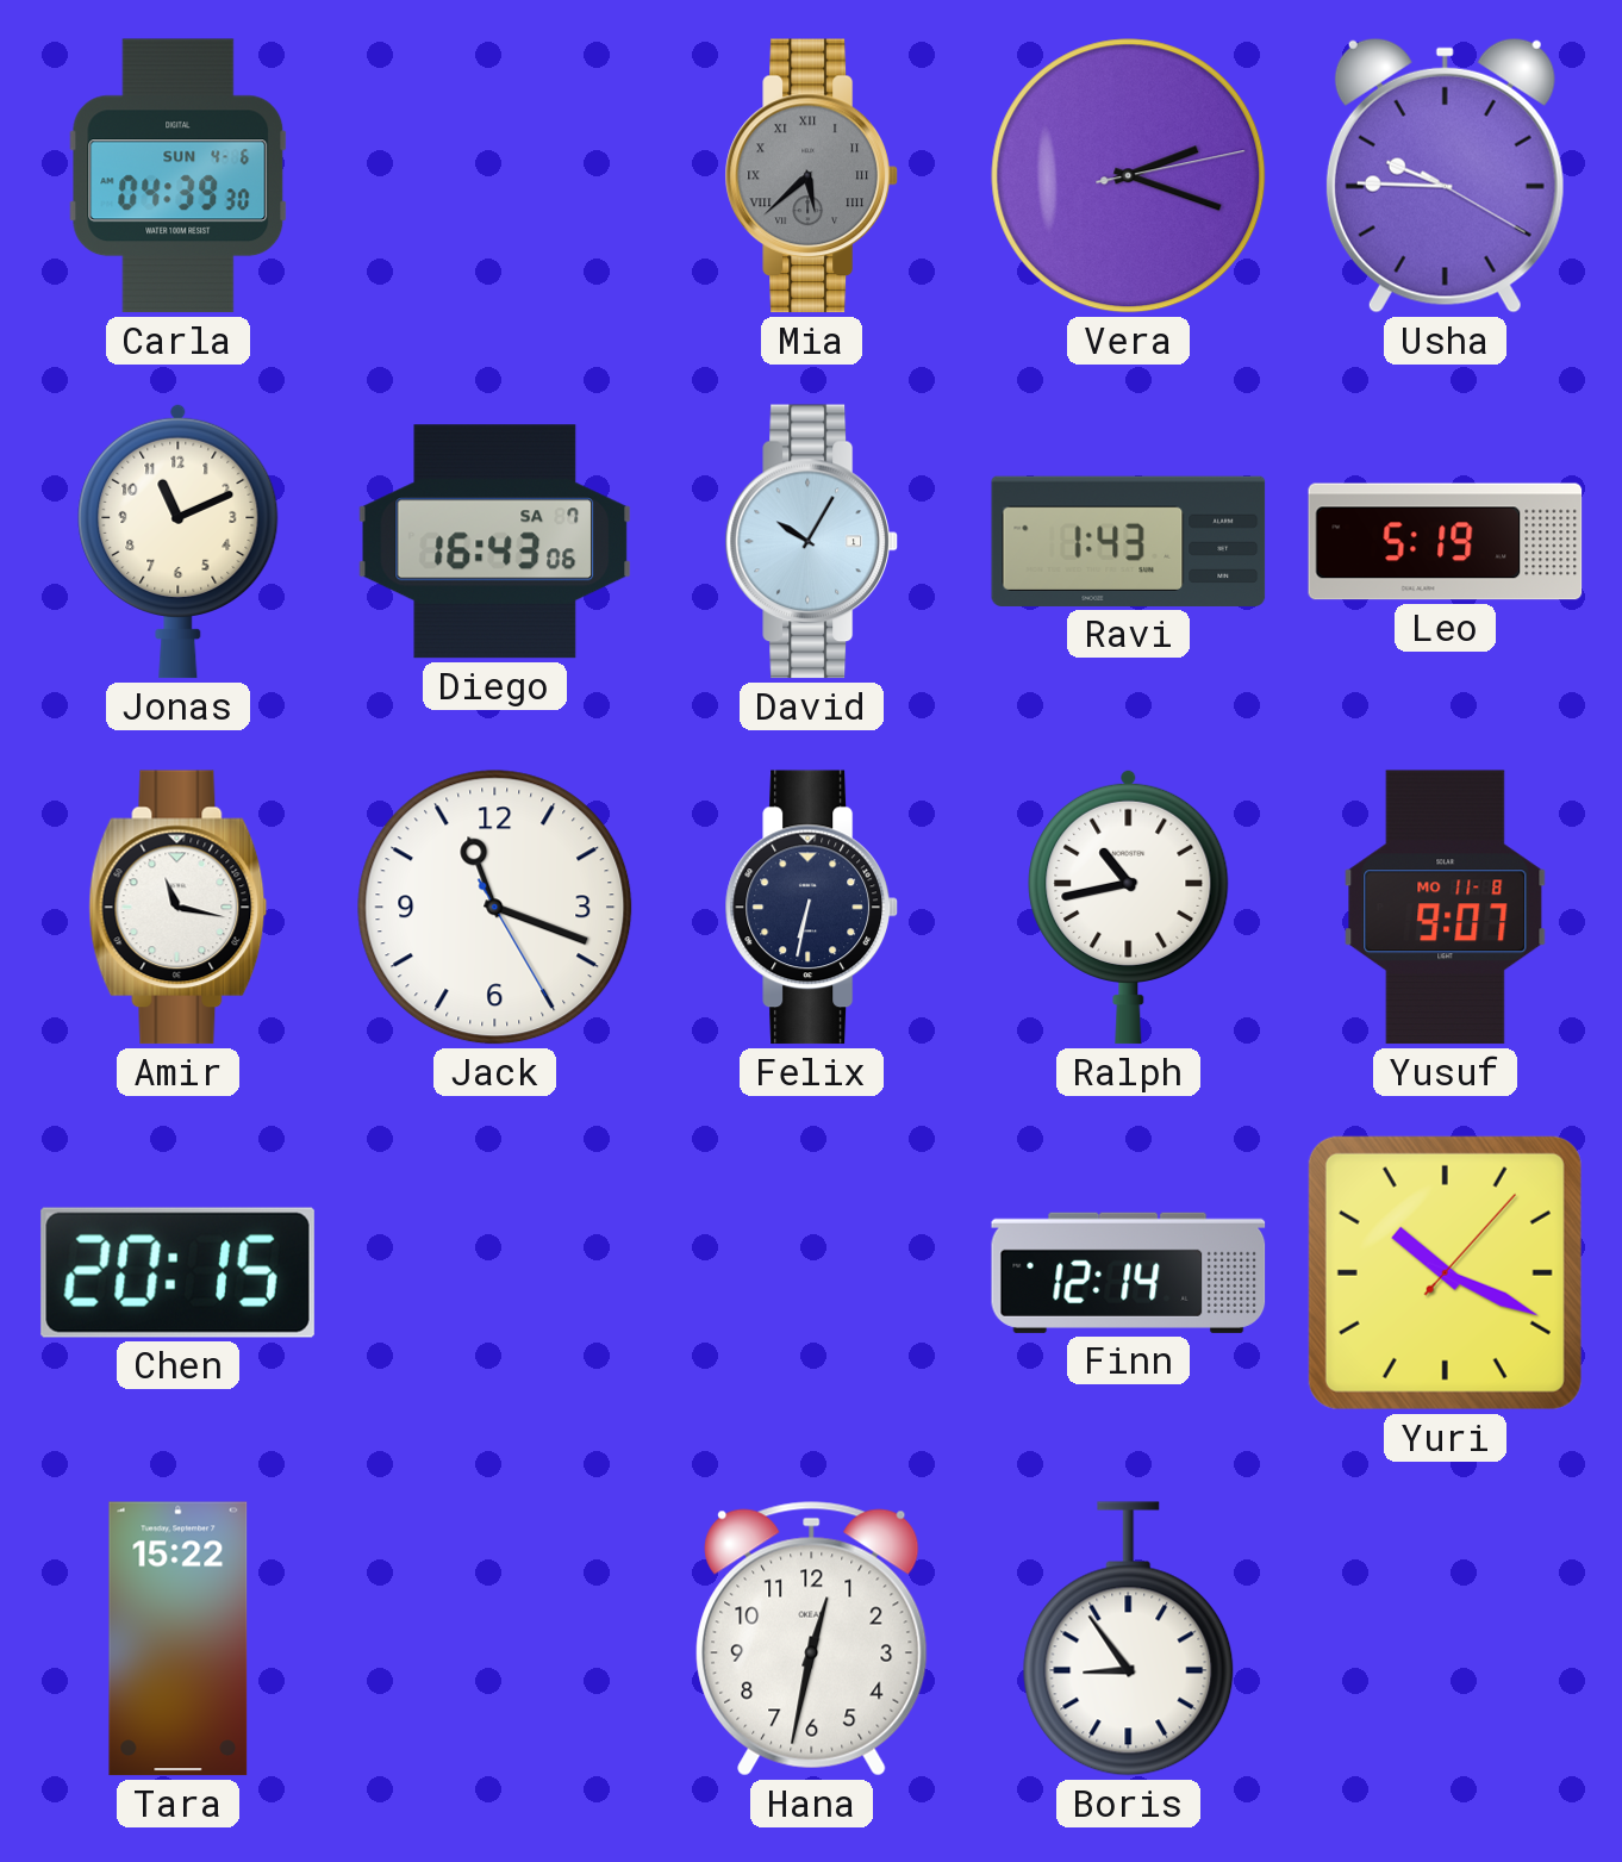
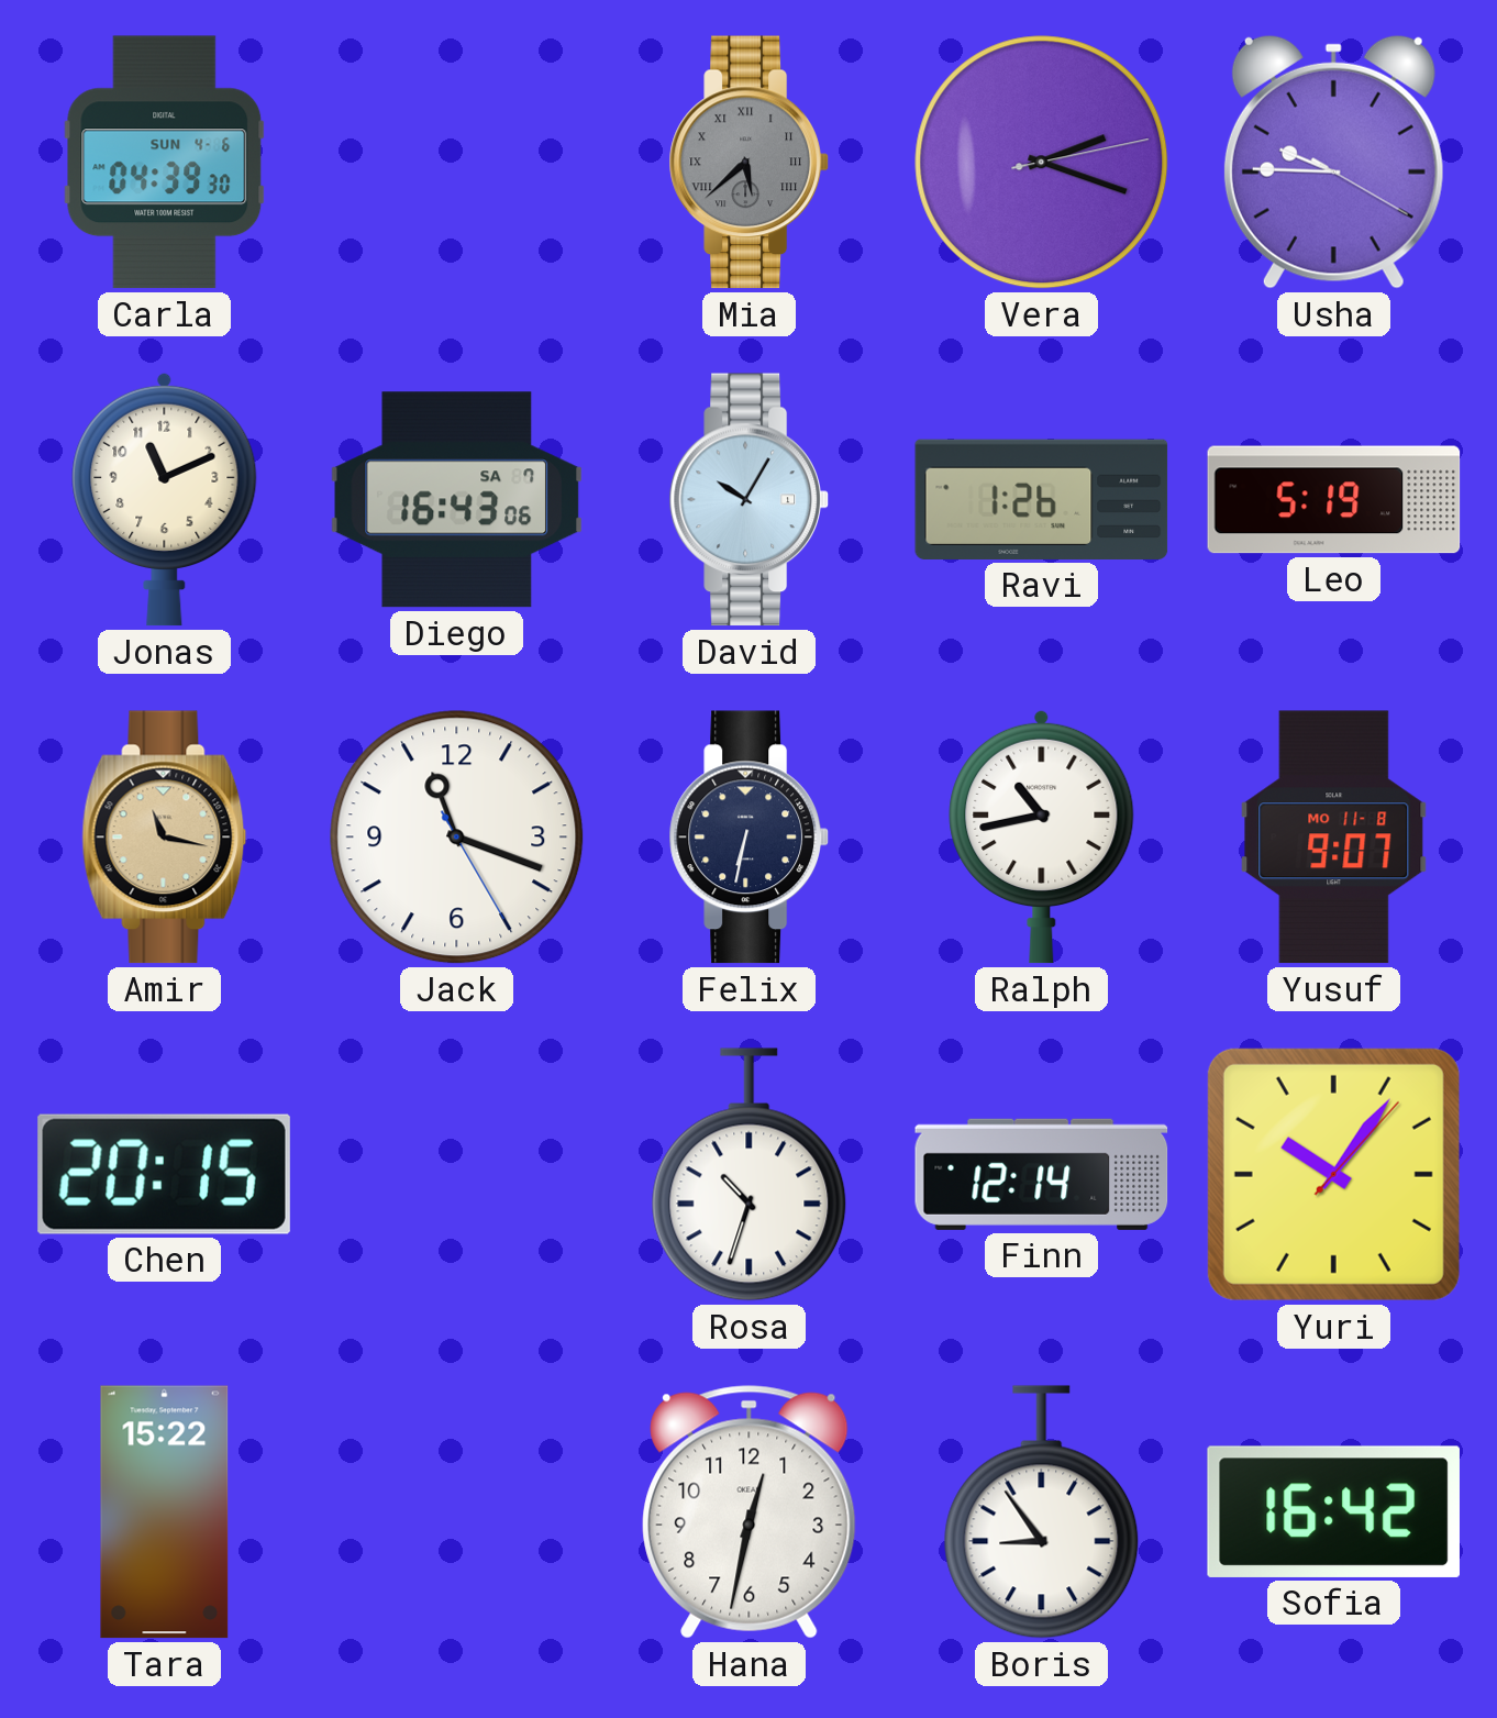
Ravi: 1:43 -> 1:26
Amir dial: white -> champagne
Rosa: none -> 10:33
Yuri: 10:19 -> 10:06
Sofia: none -> 16:42
